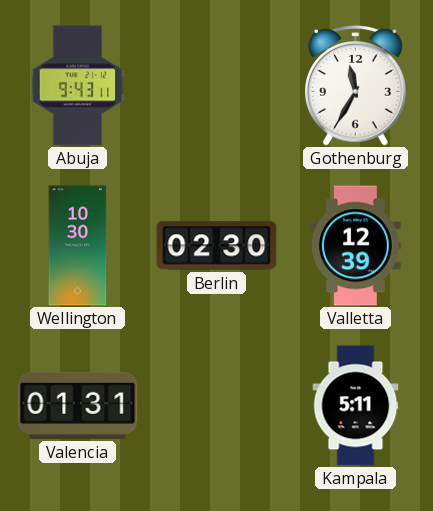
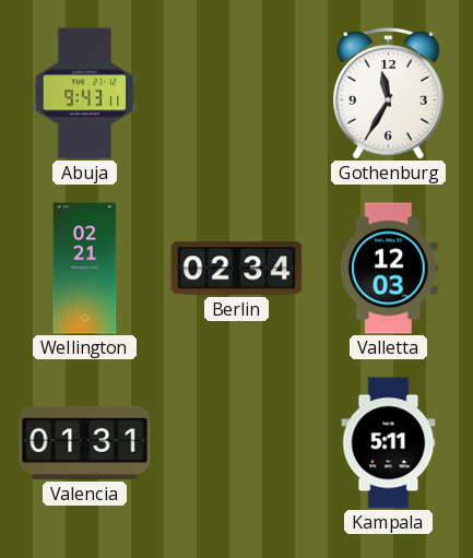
Wellington: 10:30 -> 02:21
Berlin: 02:30 -> 02:34
Valletta: 12:39 -> 12:03
